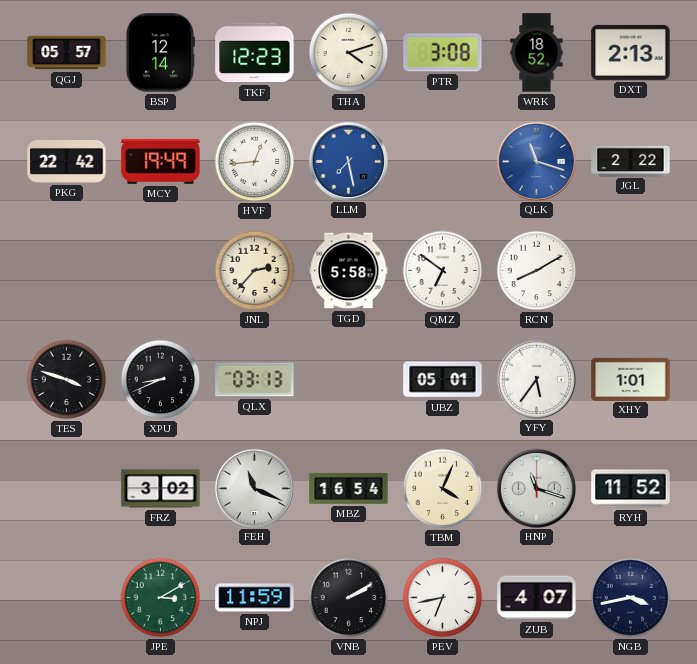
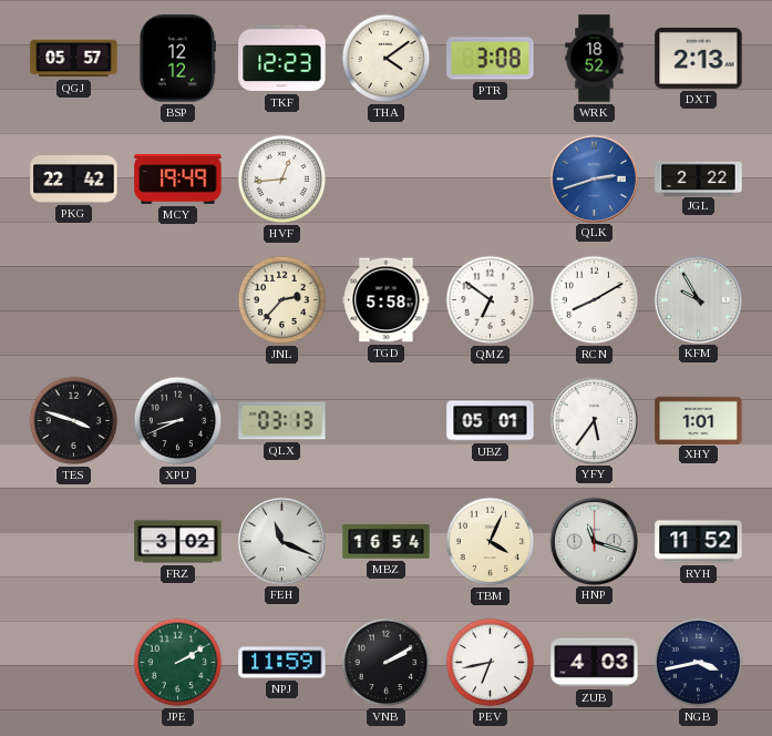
BSP: 12:14 -> 12:12
THA: 4:12 -> 4:09
LLM: 7:28 -> none
QLK: 11:18 -> 2:42
KFM: none -> 9:55
JPE: 3:10 -> 2:10
ZUB: 4:07 -> 4:03
